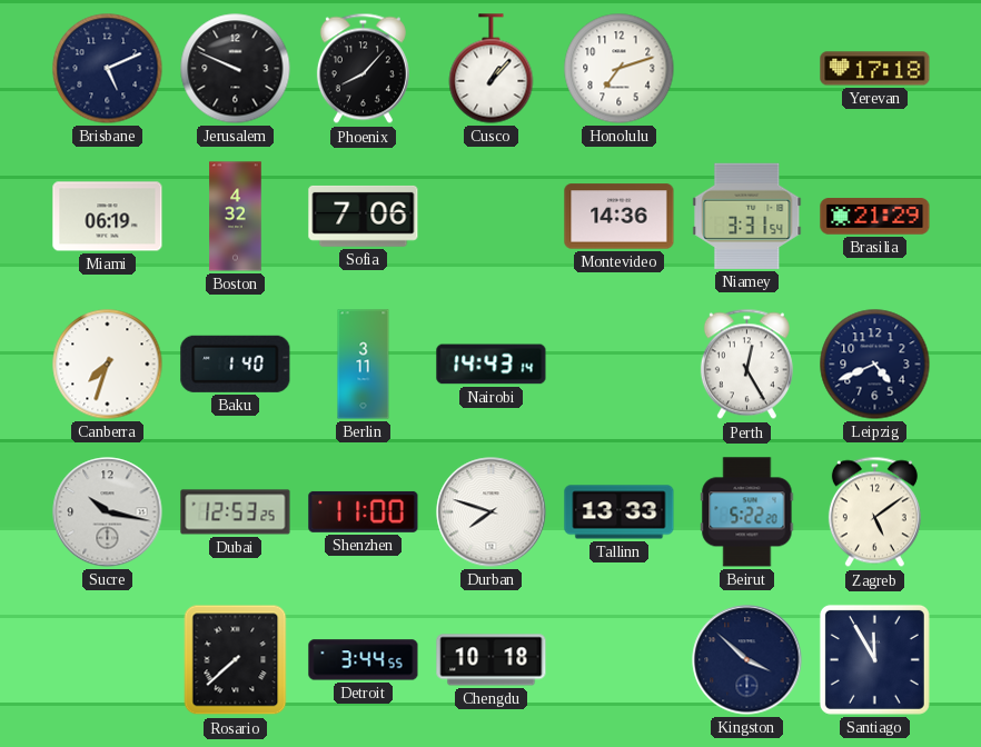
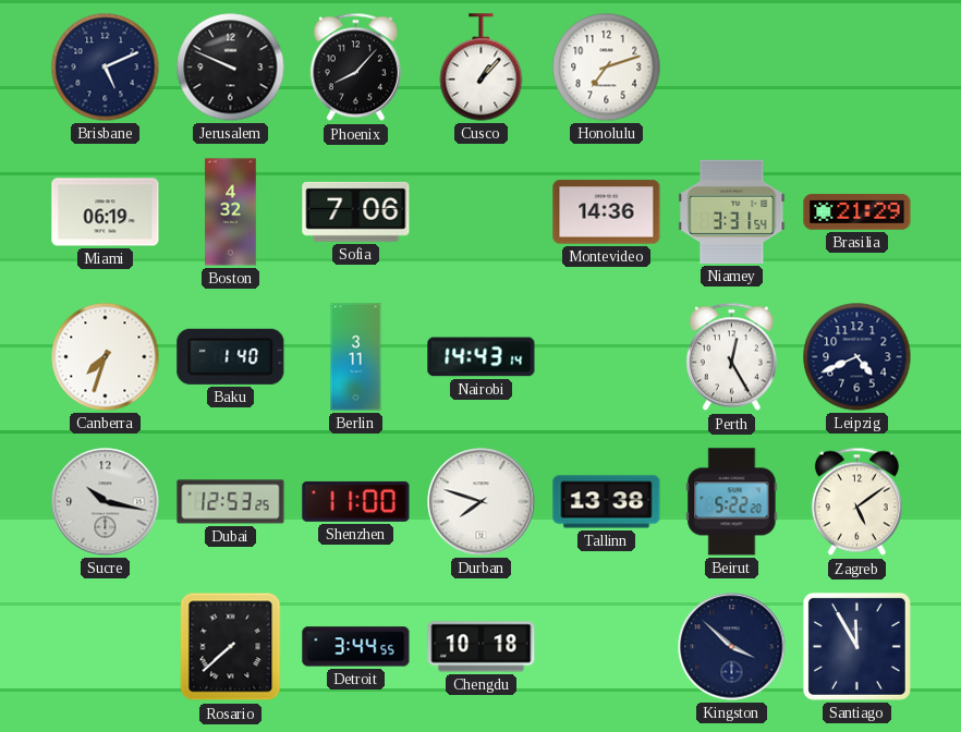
Yerevan: 17:18 -> none
Tallinn: 13:33 -> 13:38
